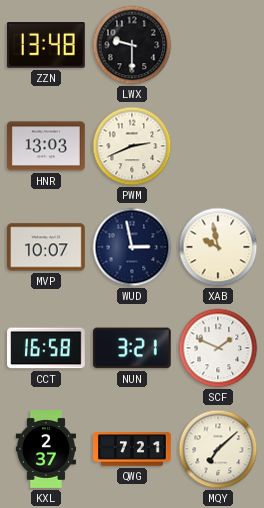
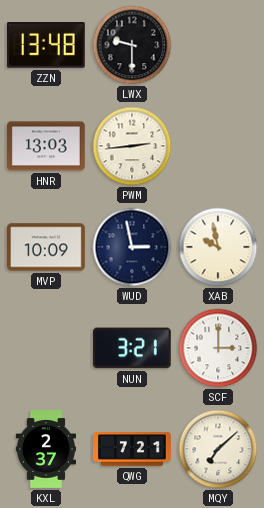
PWM: 2:41 -> 2:44
MVP: 10:07 -> 10:09
CCT: 16:58 -> none
SCF: 1:49 -> 3:00
